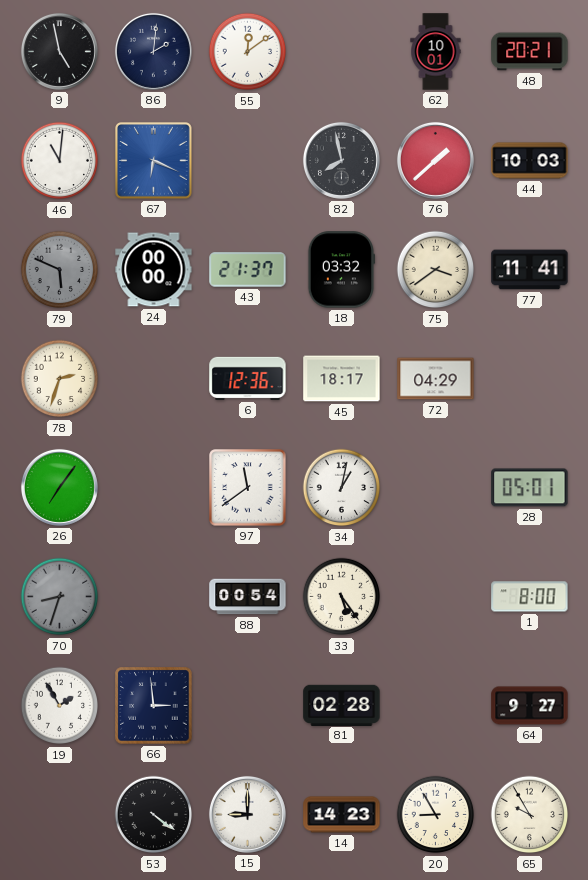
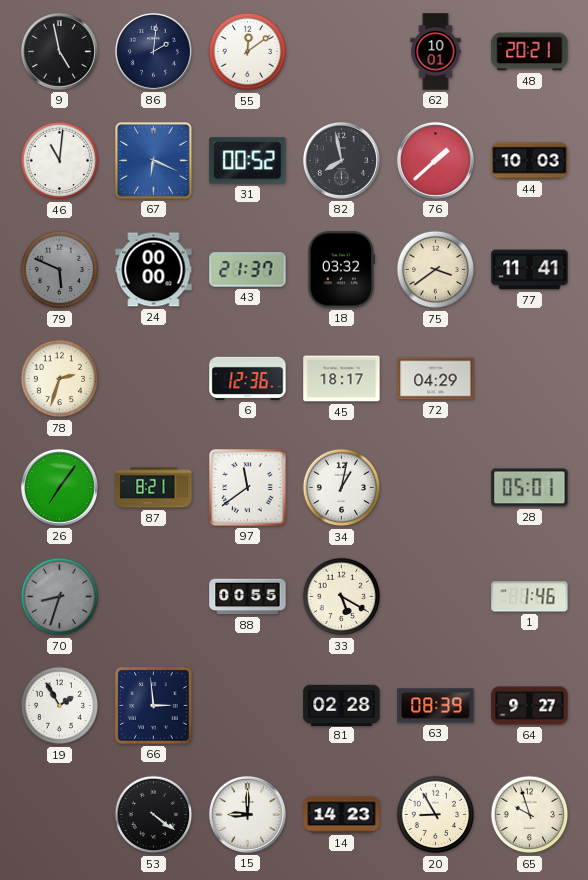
31: none -> 00:52
87: none -> 8:21
88: 00:54 -> 00:55
33: 5:24 -> 5:20
1: 8:00 -> 1:46
63: none -> 08:39
65: 9:55 -> 9:57
